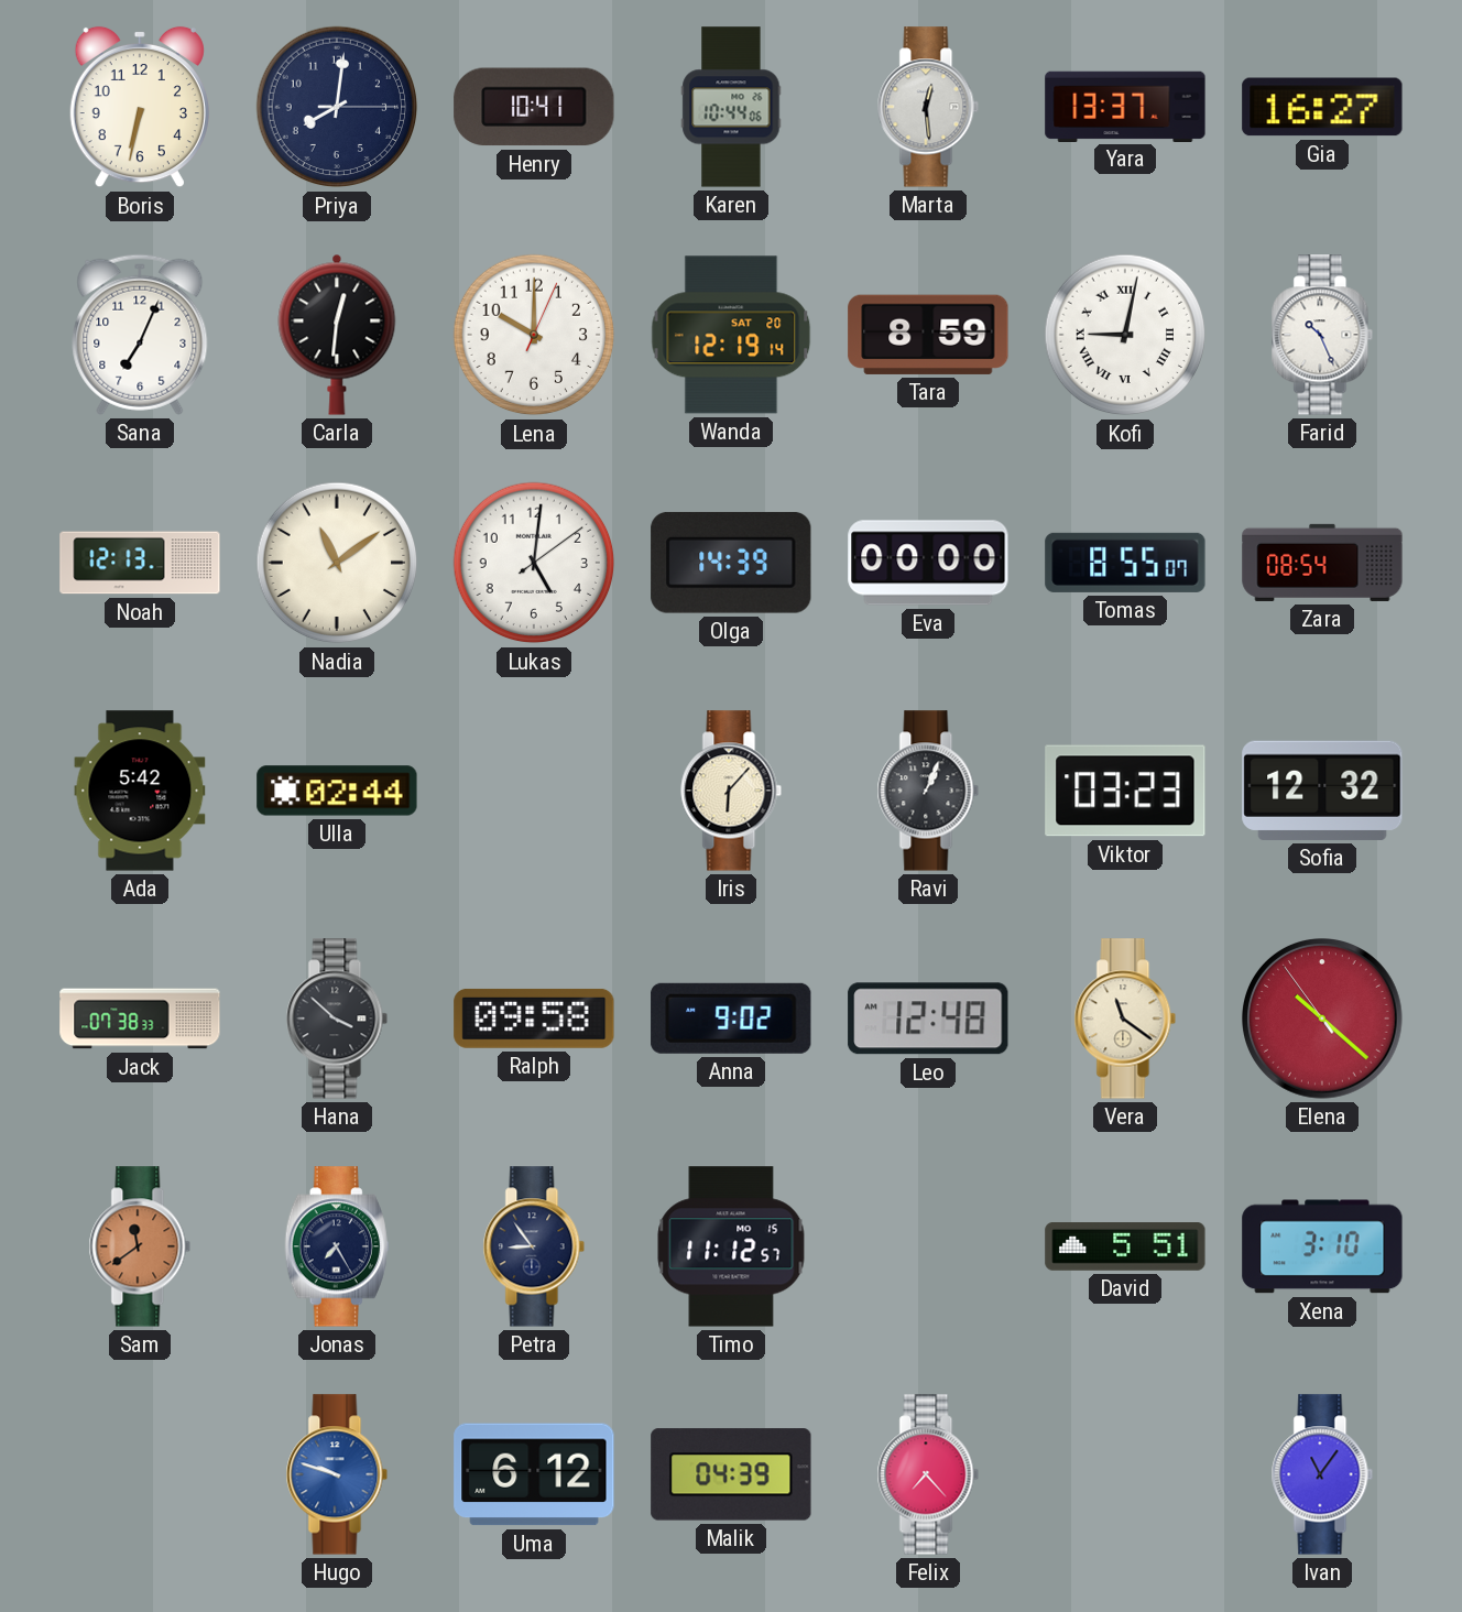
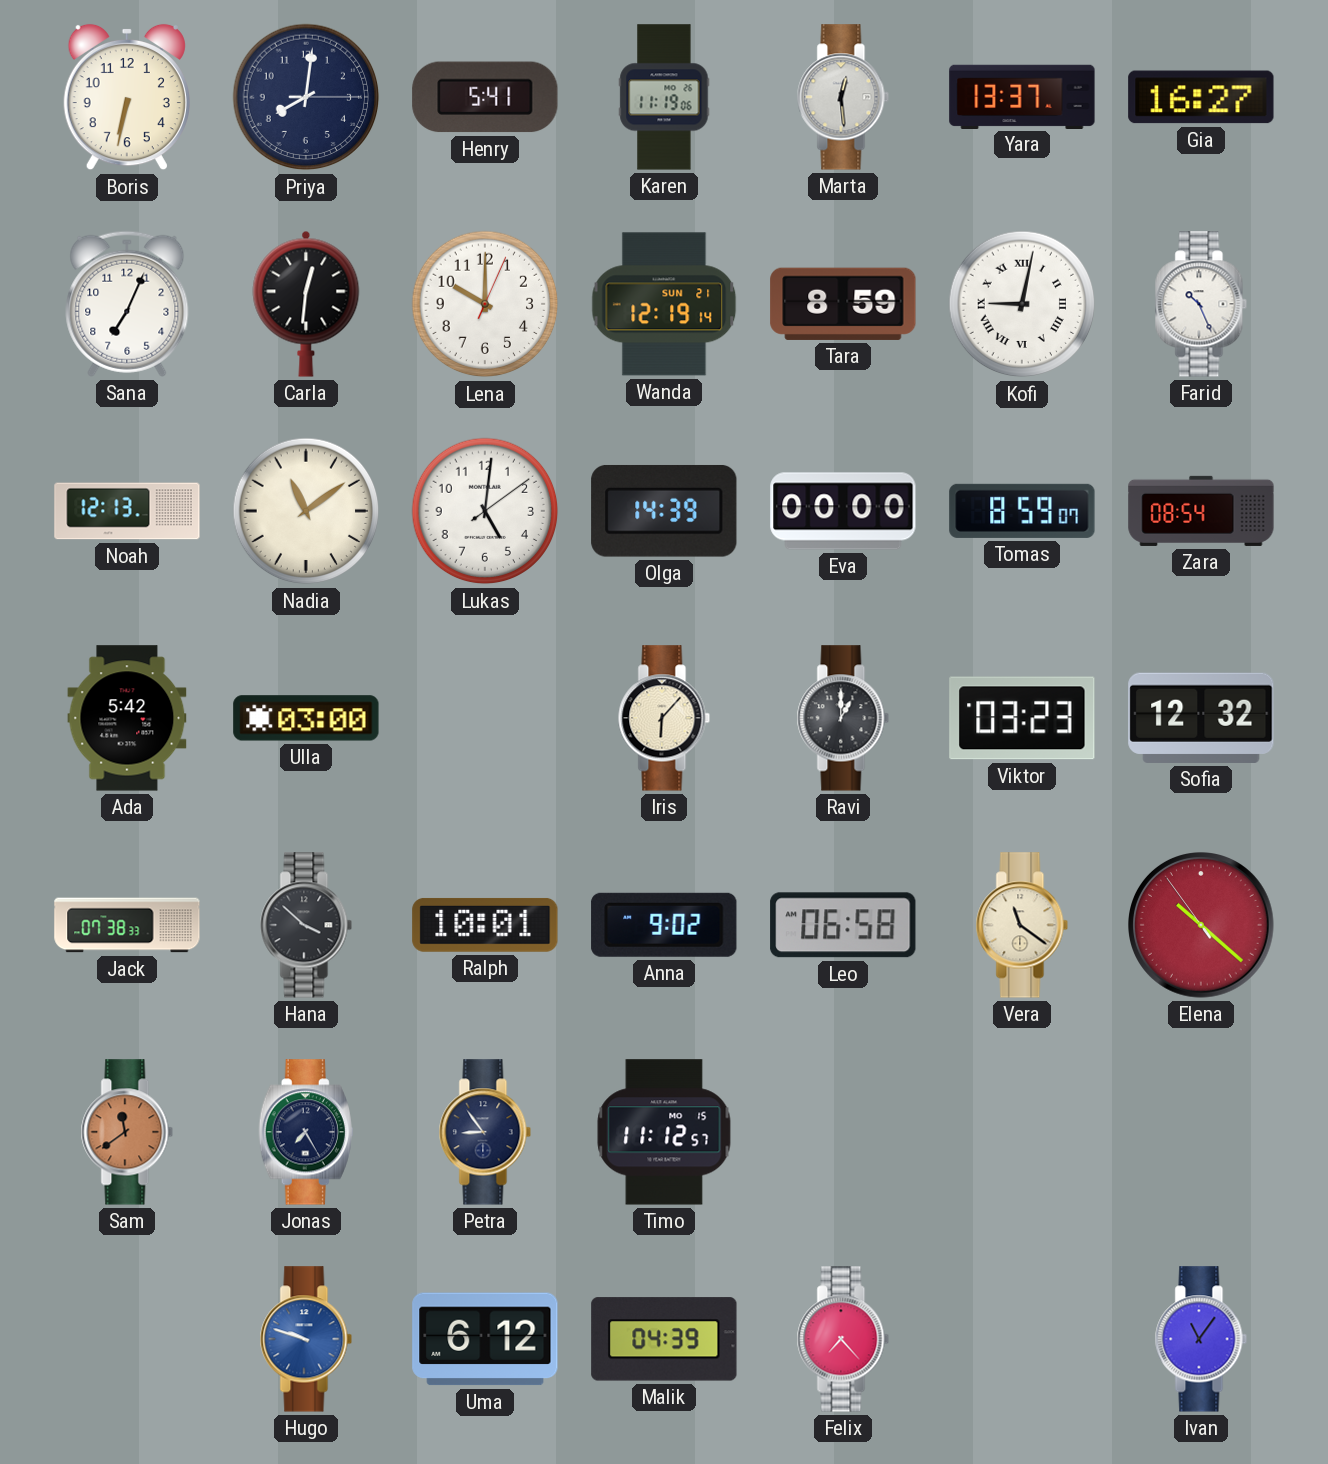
Henry: 10:41 -> 5:41
Karen: 10:44 -> 11:19
Wanda date: SAT 20 -> SUN 21
Tomas: 8:55 -> 8:59
Ulla: 02:44 -> 03:00
Ravi: 1:04 -> 1:00
Ralph: 09:58 -> 10:01
Leo: 12:48 -> 06:58
David: 5:51 -> none
Xena: 3:10 -> none
